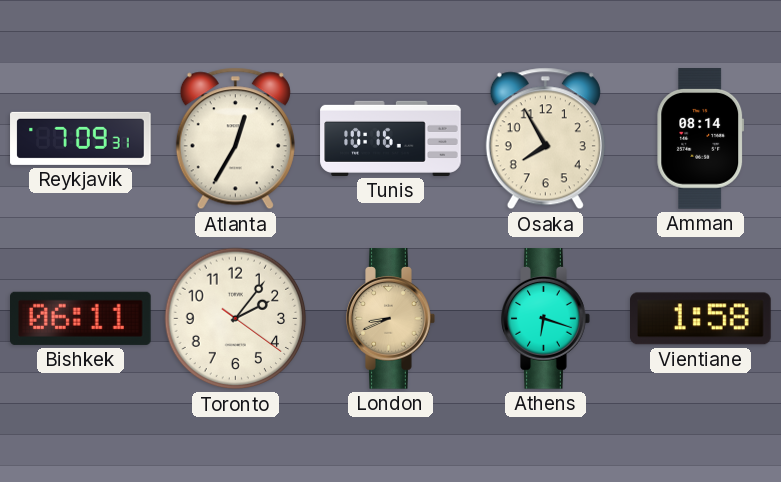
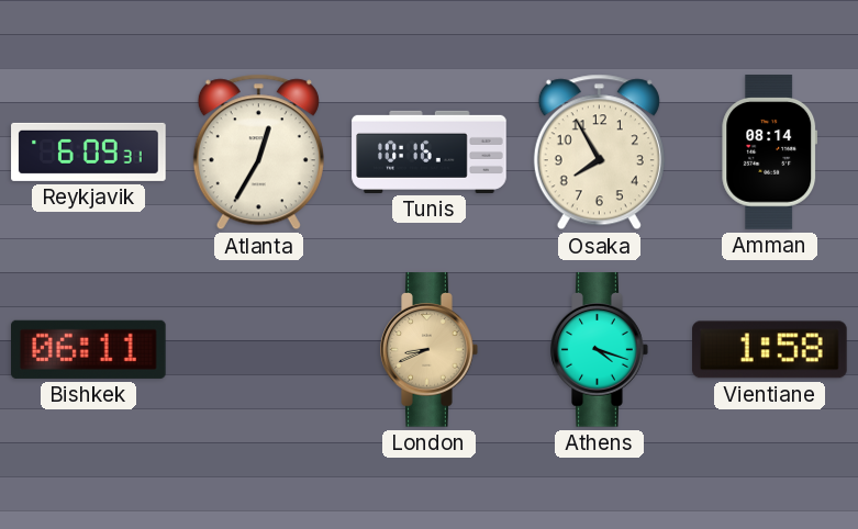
Reykjavik: 7:09 -> 6:09
Toronto: 2:06 -> none
Athens: 6:18 -> 4:18
